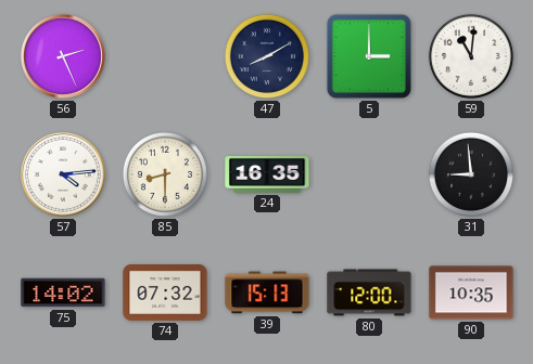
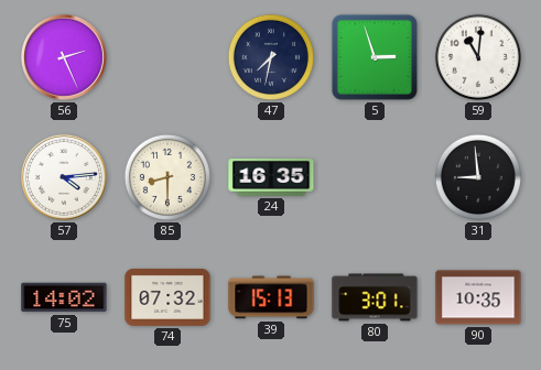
47: 8:10 -> 7:32
5: 3:00 -> 2:57
80: 12:00 -> 3:01
